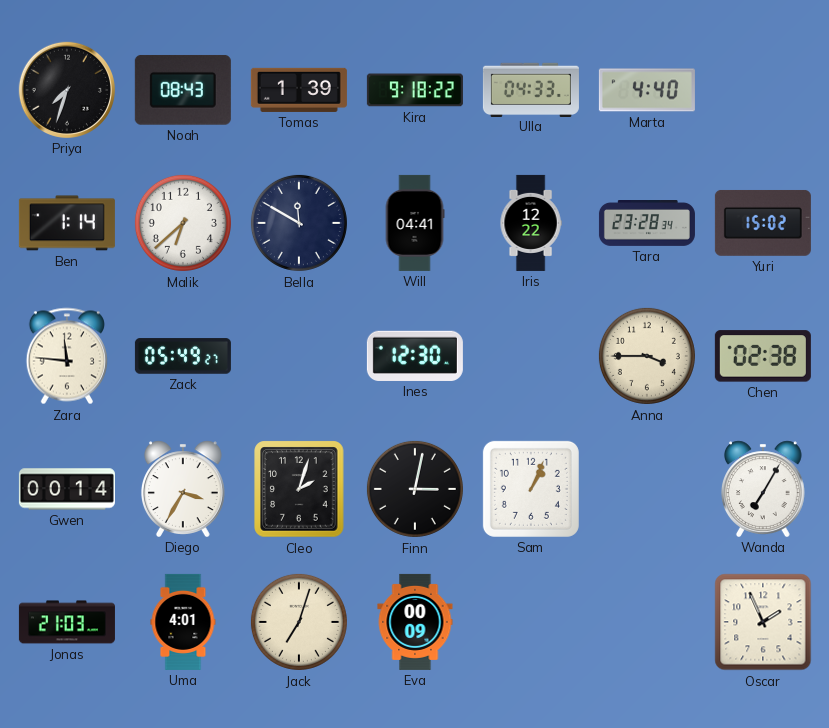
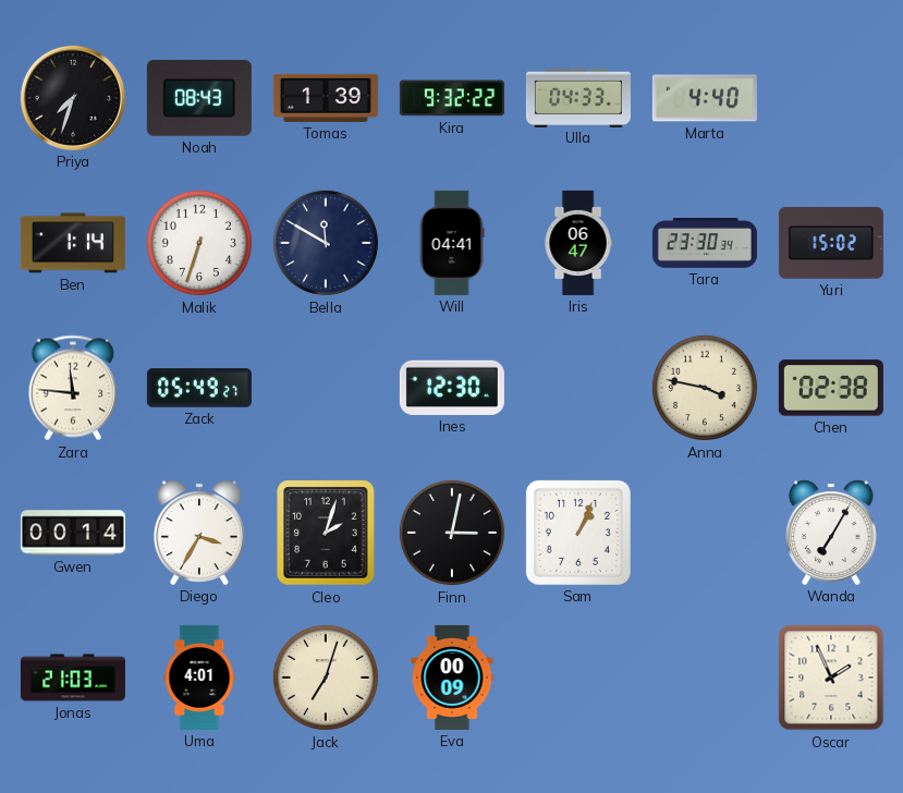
Kira: 9:18 -> 9:32
Malik: 6:38 -> 6:33
Iris: 12:22 -> 06:47
Tara: 23:28 -> 23:30
Anna: 3:45 -> 3:47
